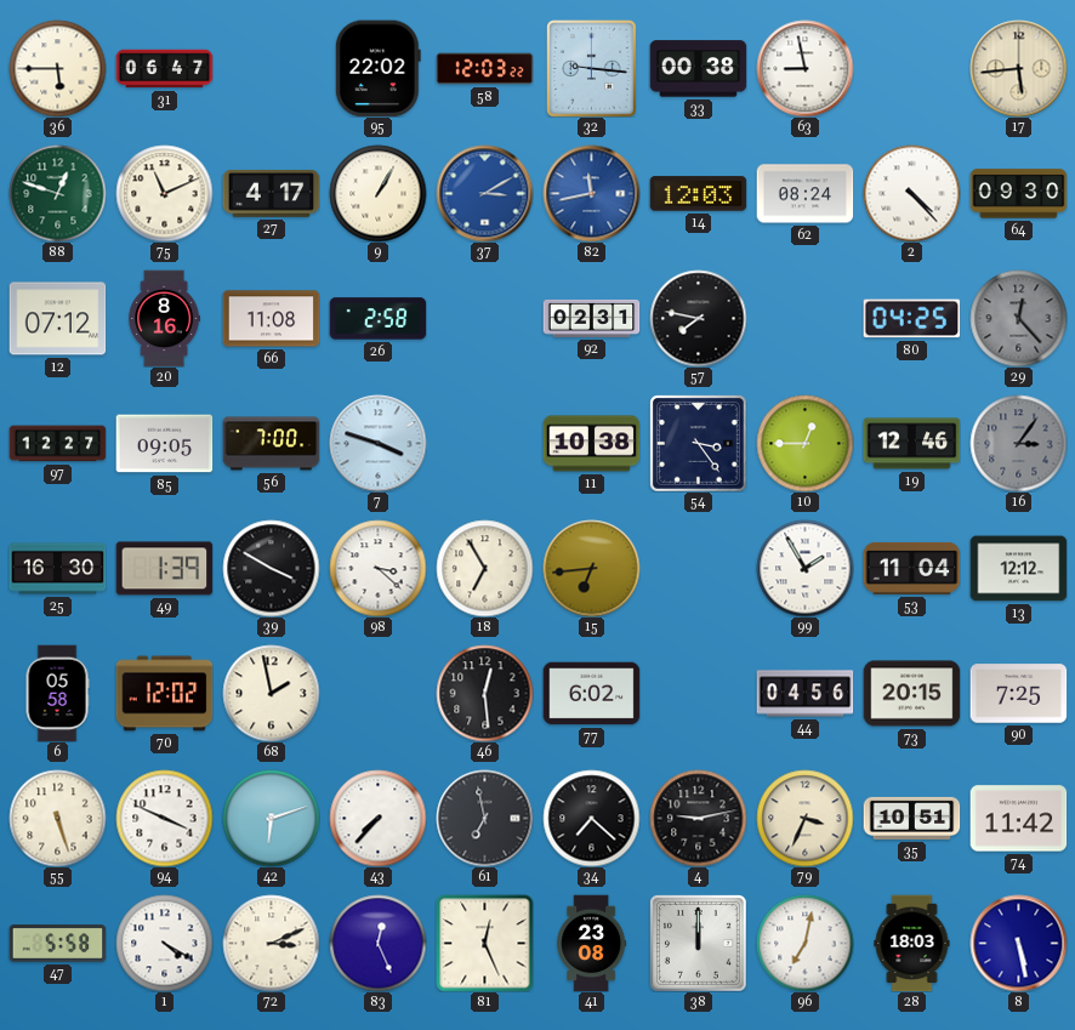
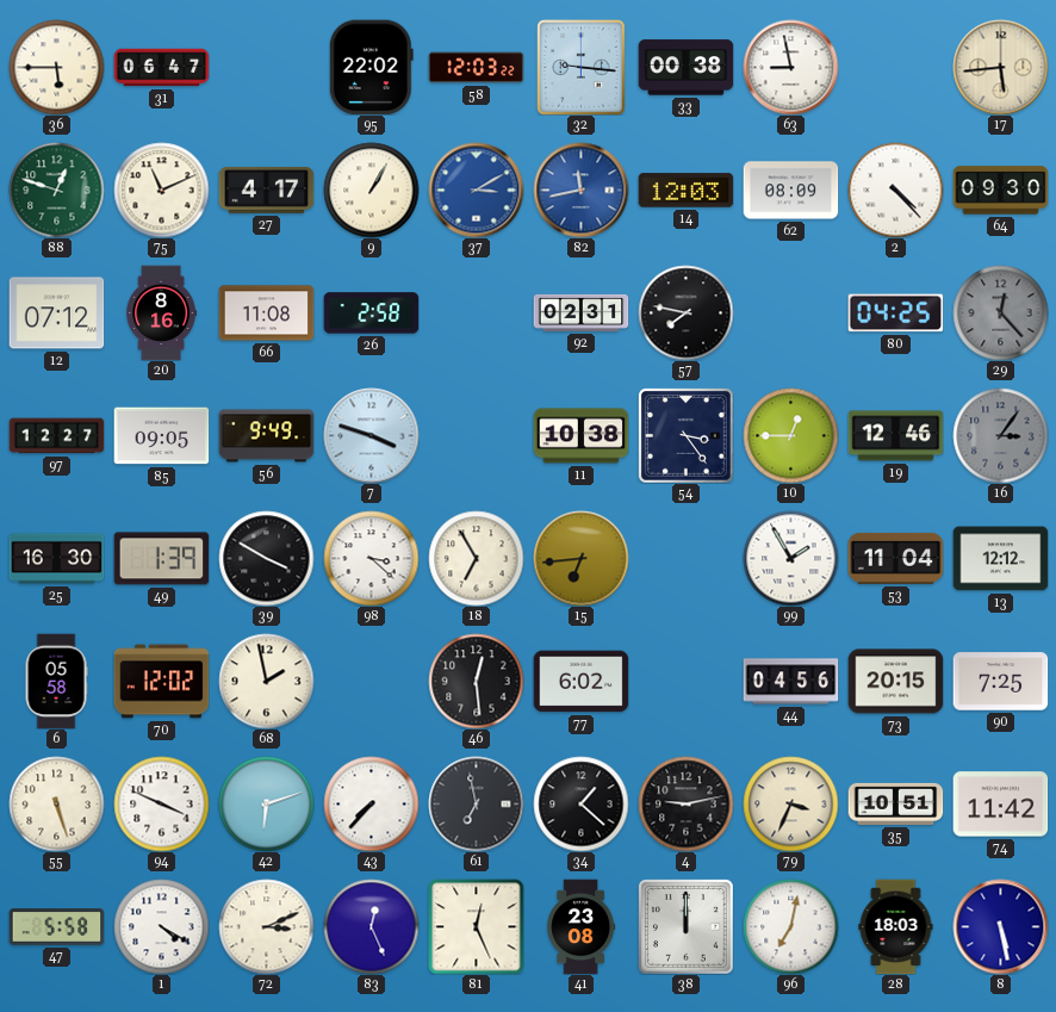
62: 08:24 -> 08:09
56: 7:00 -> 9:49
34: 7:22 -> 1:22
